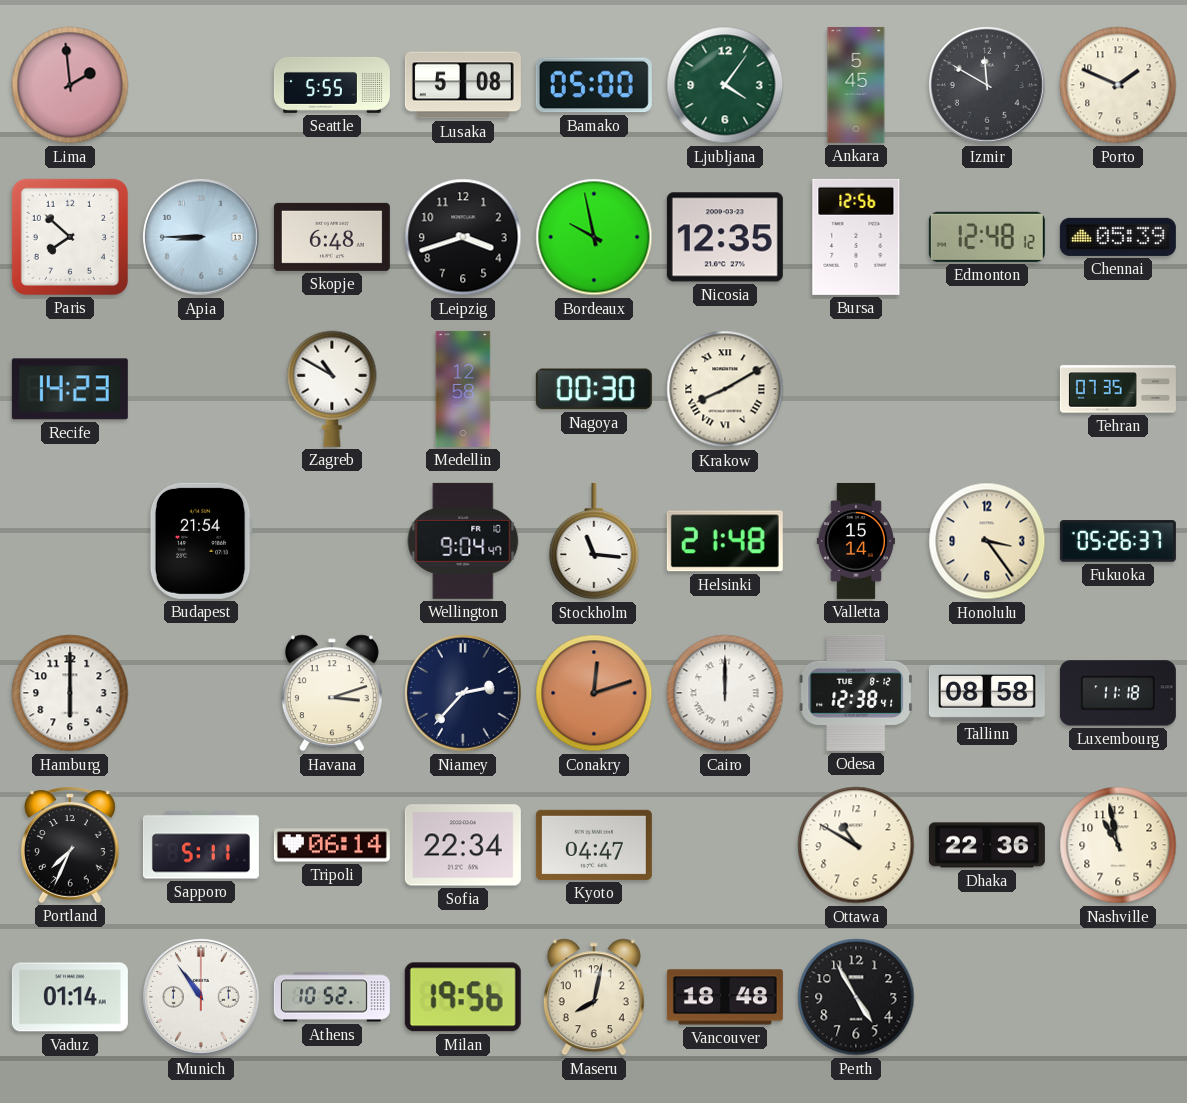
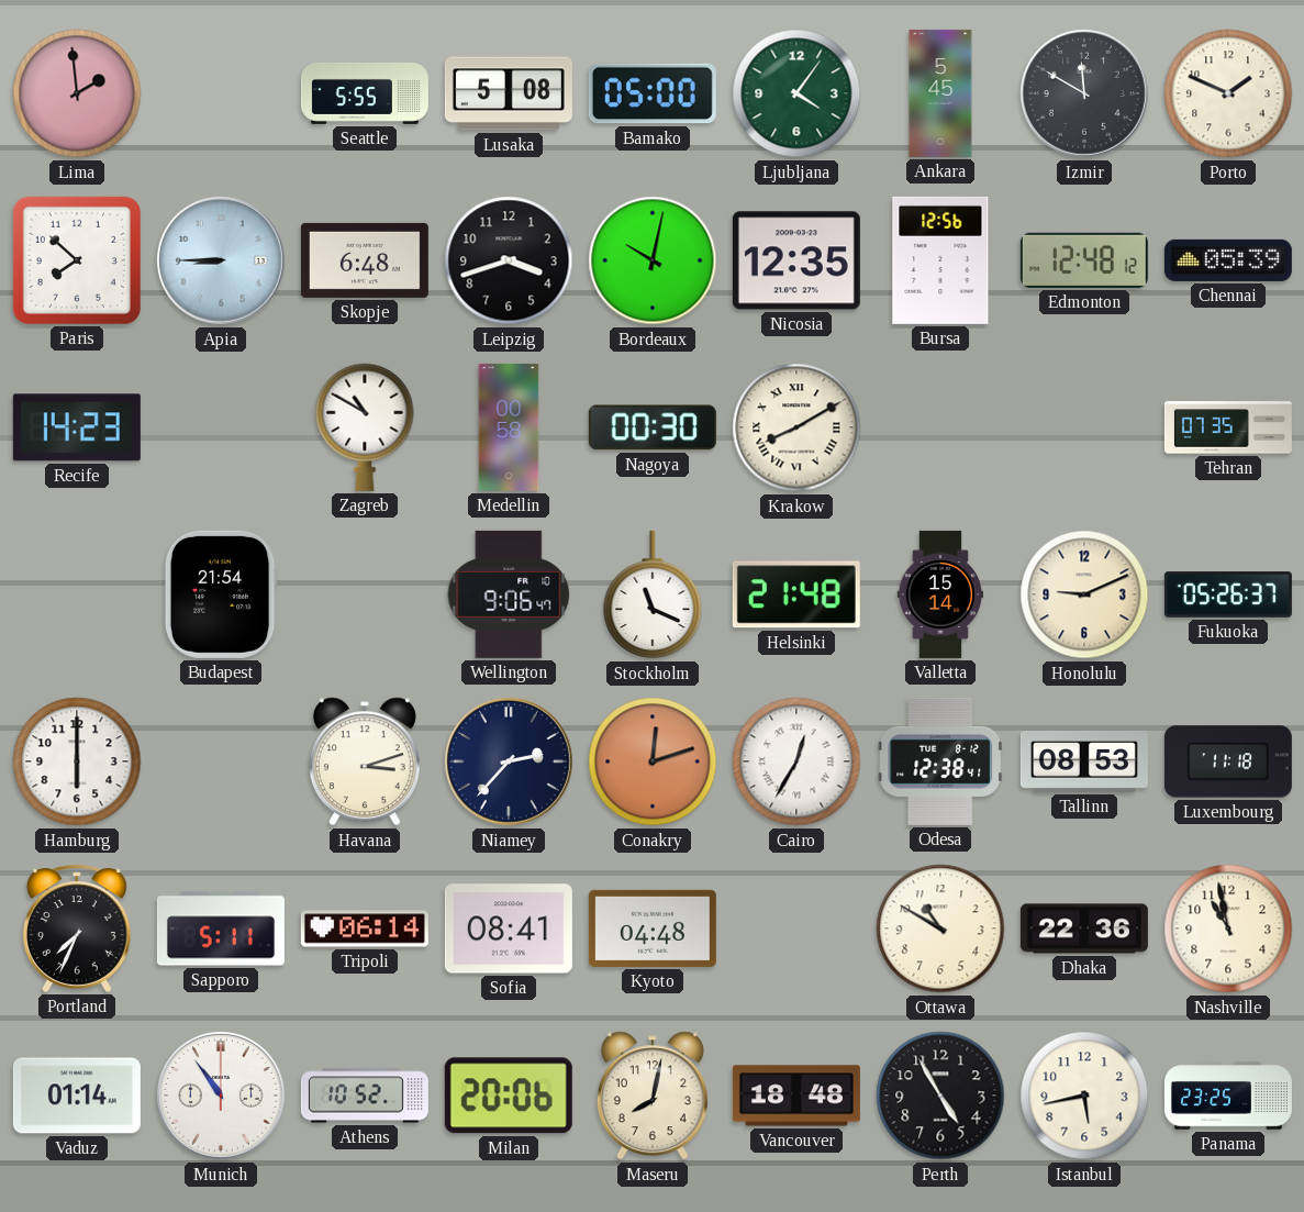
Bordeaux: 9:58 -> 10:02
Medellin: 12:58 -> 00:58
Wellington: 9:04 -> 9:06
Stockholm: 11:16 -> 11:19
Honolulu: 3:24 -> 9:11
Cairo: 12:00 -> 12:35
Tallinn: 08:58 -> 08:53
Sofia: 22:34 -> 08:41
Kyoto: 04:47 -> 04:48
Milan: 19:56 -> 20:06
Istanbul: none -> 5:43
Panama: none -> 23:25
